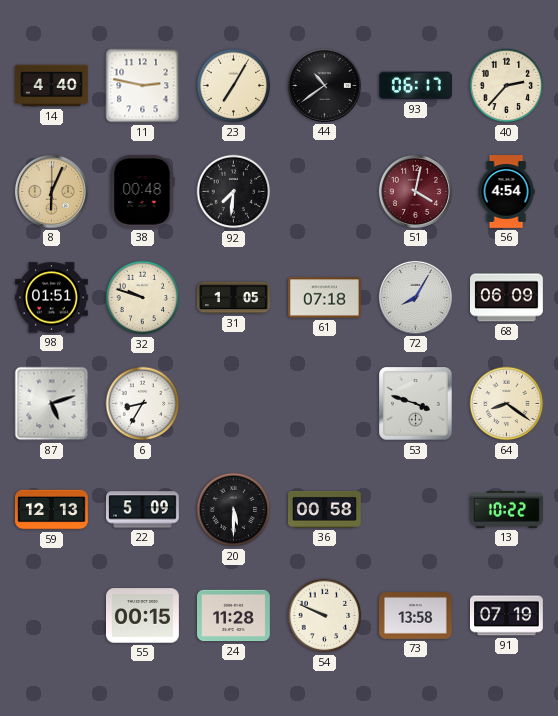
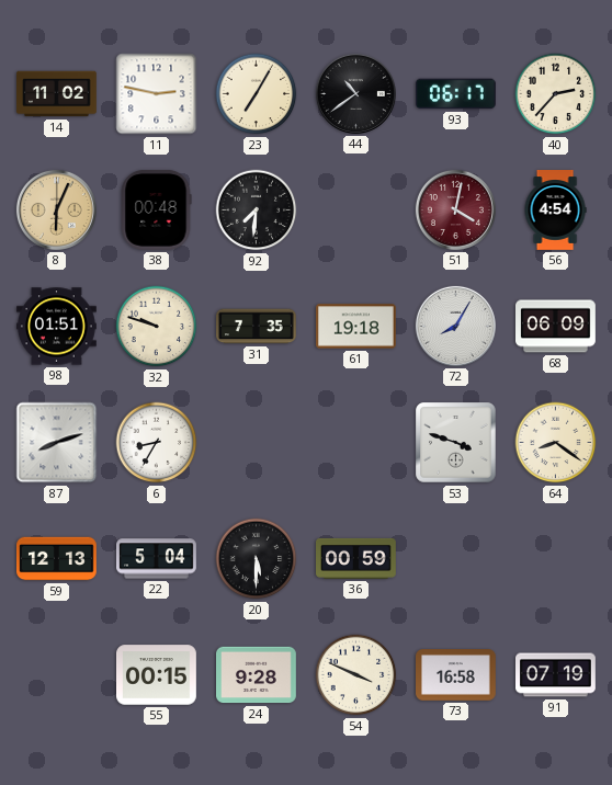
14: 4:40 -> 11:02
31: 1:05 -> 7:35
61: 07:18 -> 19:18
87: 5:12 -> 8:12
22: 5:09 -> 5:04
36: 00:58 -> 00:59
13: 10:22 -> none
24: 11:28 -> 9:28
54: 9:49 -> 3:49
73: 13:58 -> 16:58
